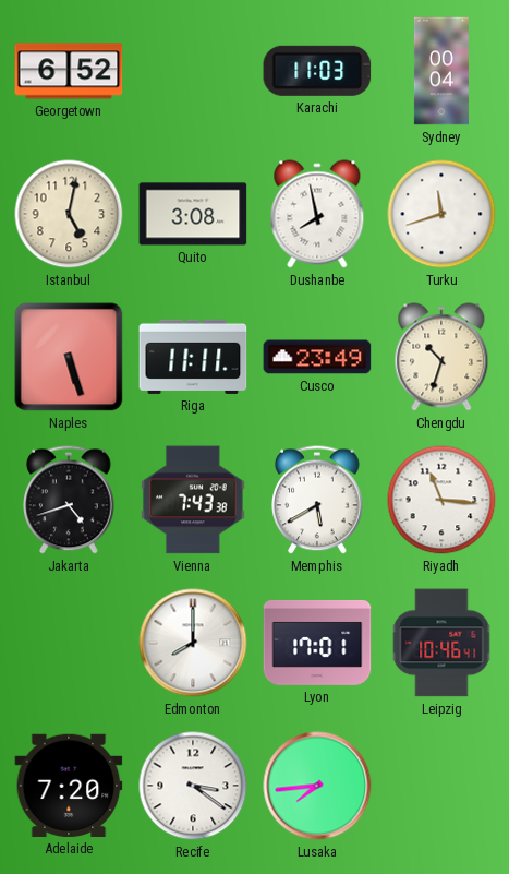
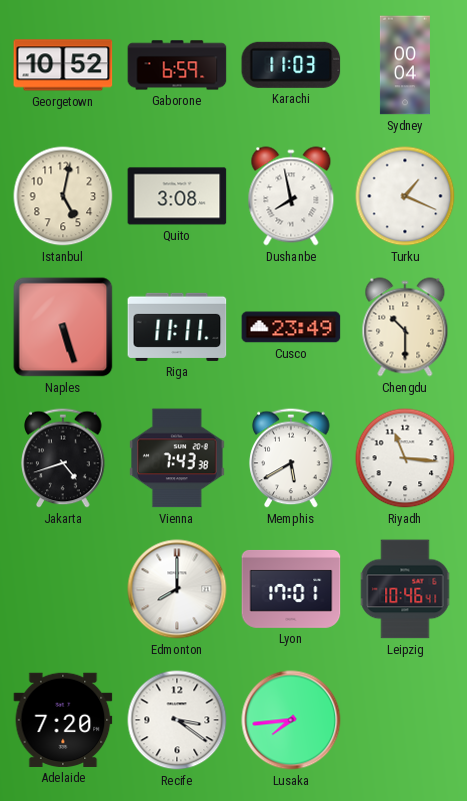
Georgetown: 6:52 -> 10:52
Gaborone: none -> 6:59
Turku: 11:42 -> 1:19
Chengdu: 10:33 -> 10:30
